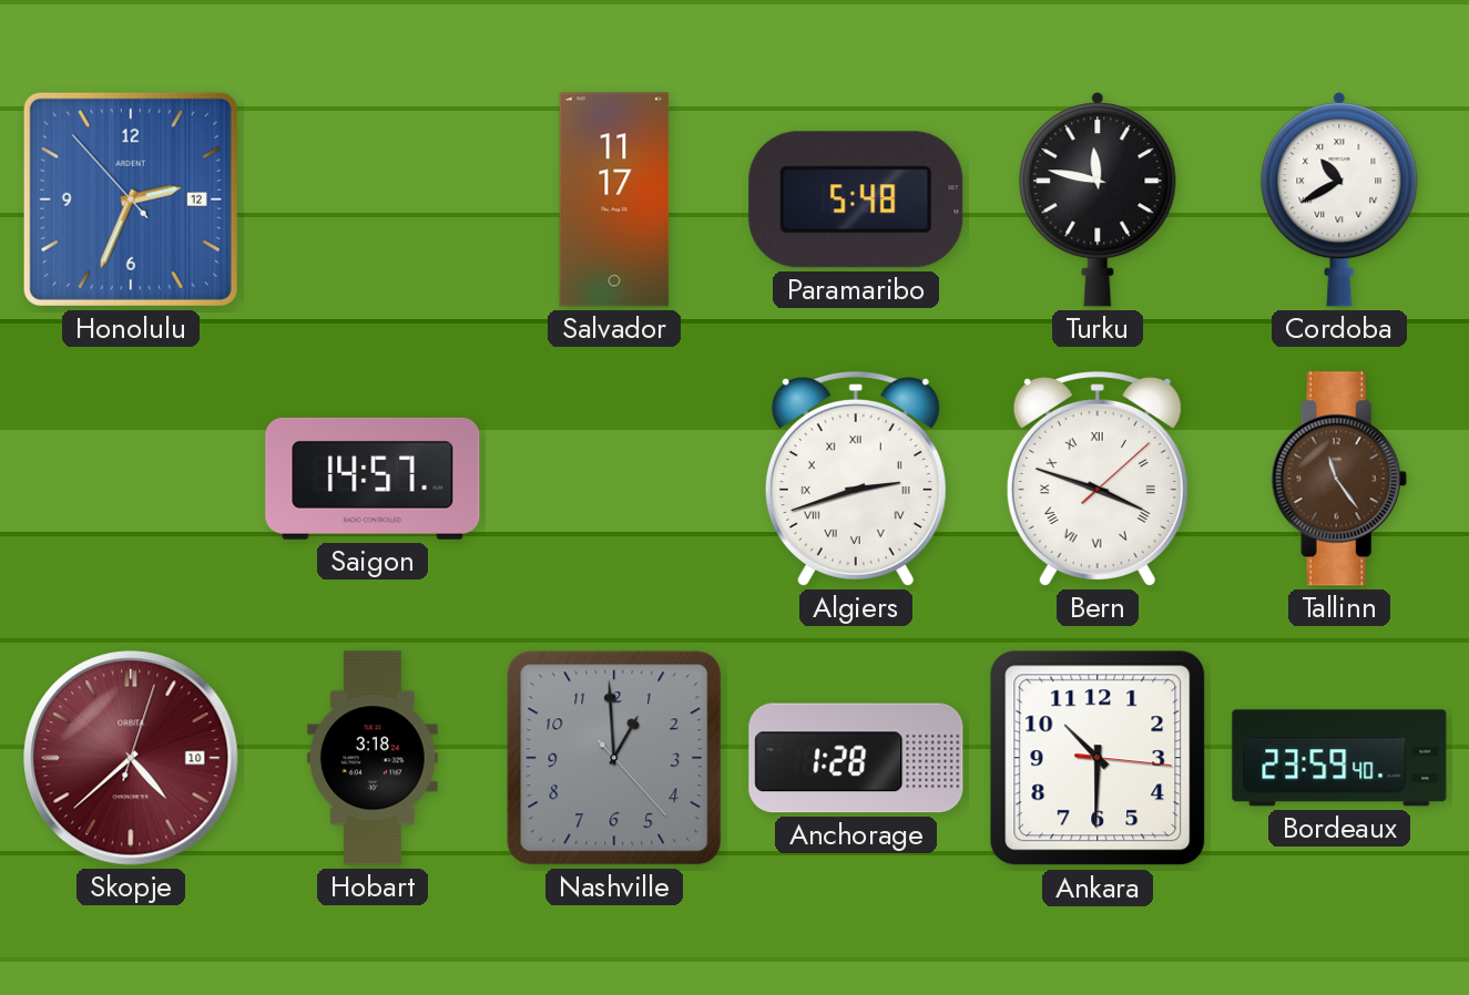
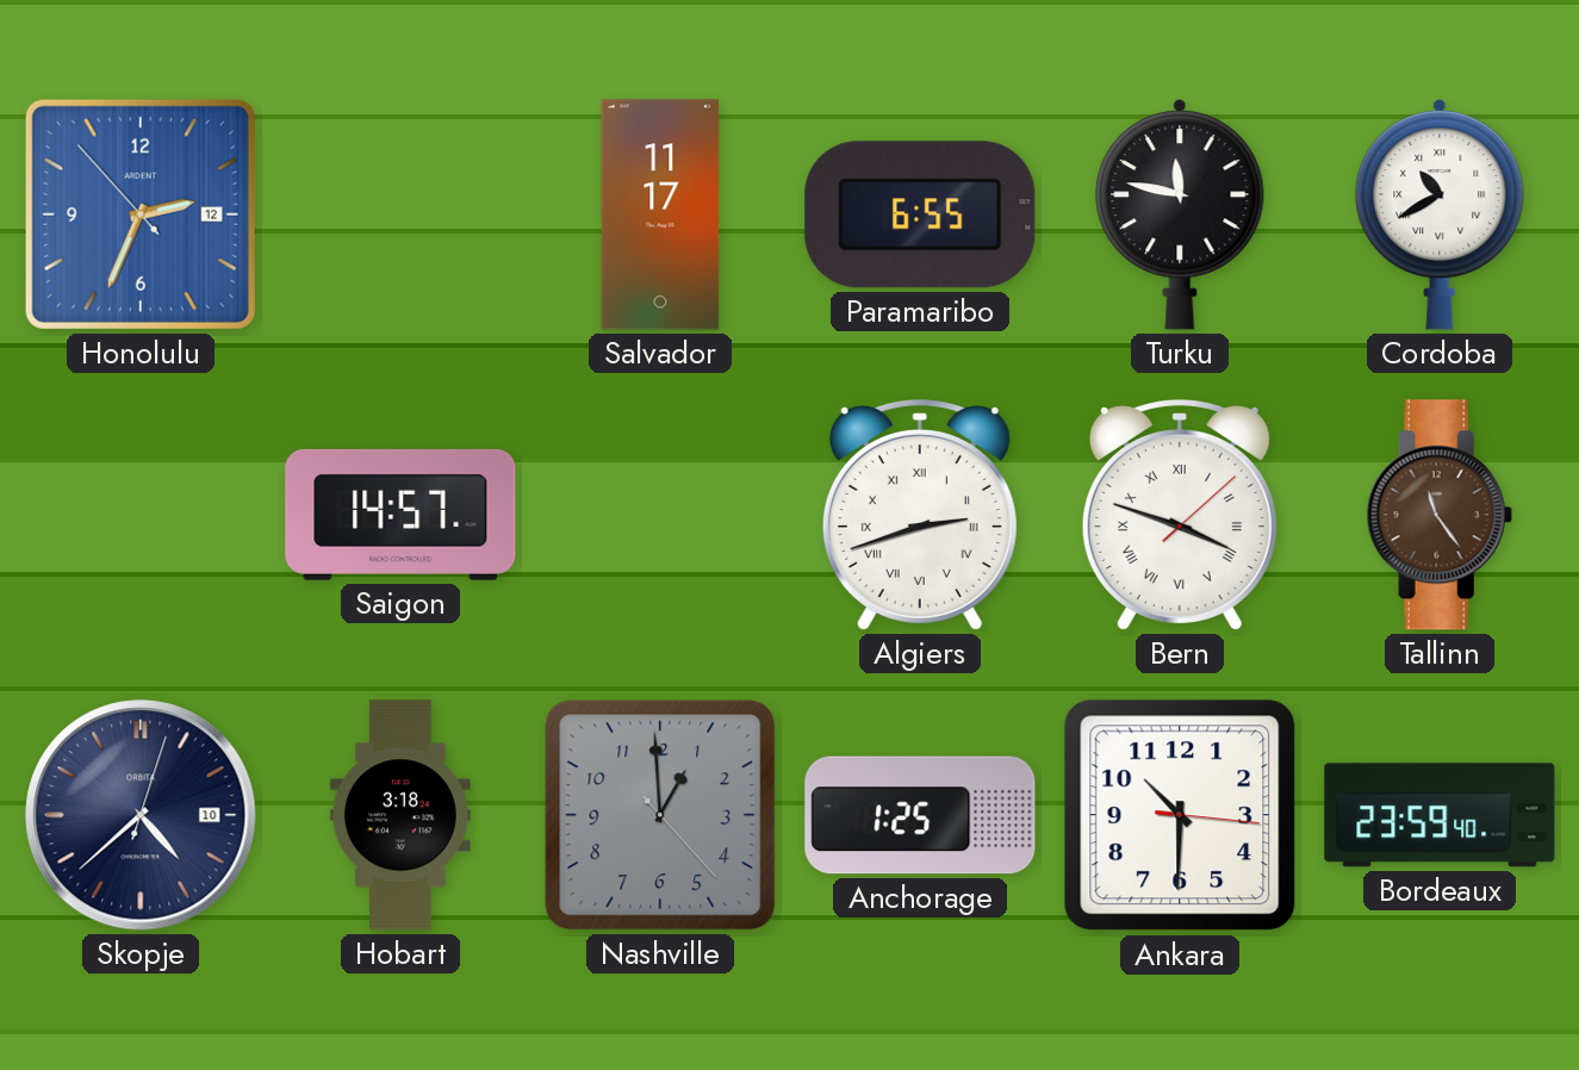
Paramaribo: 5:48 -> 6:55
Skopje dial: burgundy -> navy
Anchorage: 1:28 -> 1:25
